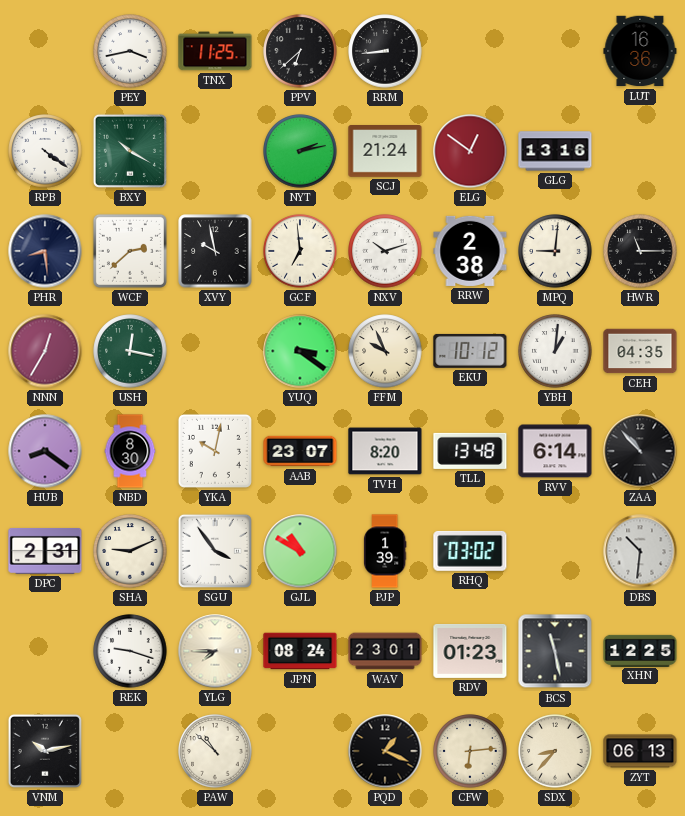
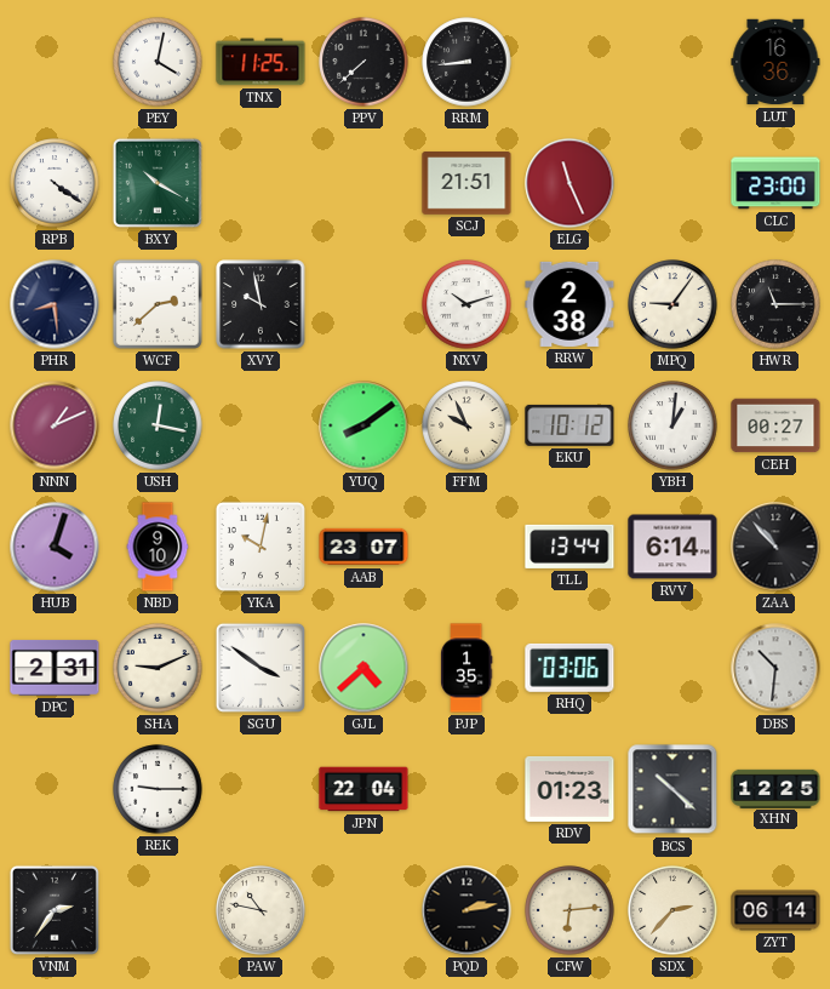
PEY: 3:43 -> 4:02
PPV: 6:38 -> 7:38
NYT: 2:13 -> none
SCJ: 21:24 -> 21:51
ELG: 12:51 -> 11:26
GLG: 13:16 -> none
CLC: none -> 23:00
GCF: 6:59 -> none
MPQ: 9:01 -> 9:06
NNN: 12:35 -> 1:11
YUQ: 3:21 -> 8:09
CEH: 04:35 -> 00:27
HUB: 8:21 -> 4:03
NBD: 8:30 -> 9:10
TVH: 8:20 -> none
TLL: 13:48 -> 13:44
SGU: 3:54 -> 3:51
GJL: 10:50 -> 4:38
PJP: 1:39 -> 1:35
RHQ: 03:02 -> 03:06
REK: 9:18 -> 9:15
YLG: 7:45 -> none
JPN: 08:24 -> 22:04
WAV: 23:01 -> none
BCS: 11:28 -> 10:22
VNM: 10:13 -> 2:36
PAW: 10:52 -> 10:47
PQD: 1:19 -> 2:13
SDX: 8:37 -> 2:37
ZYT: 06:13 -> 06:14
